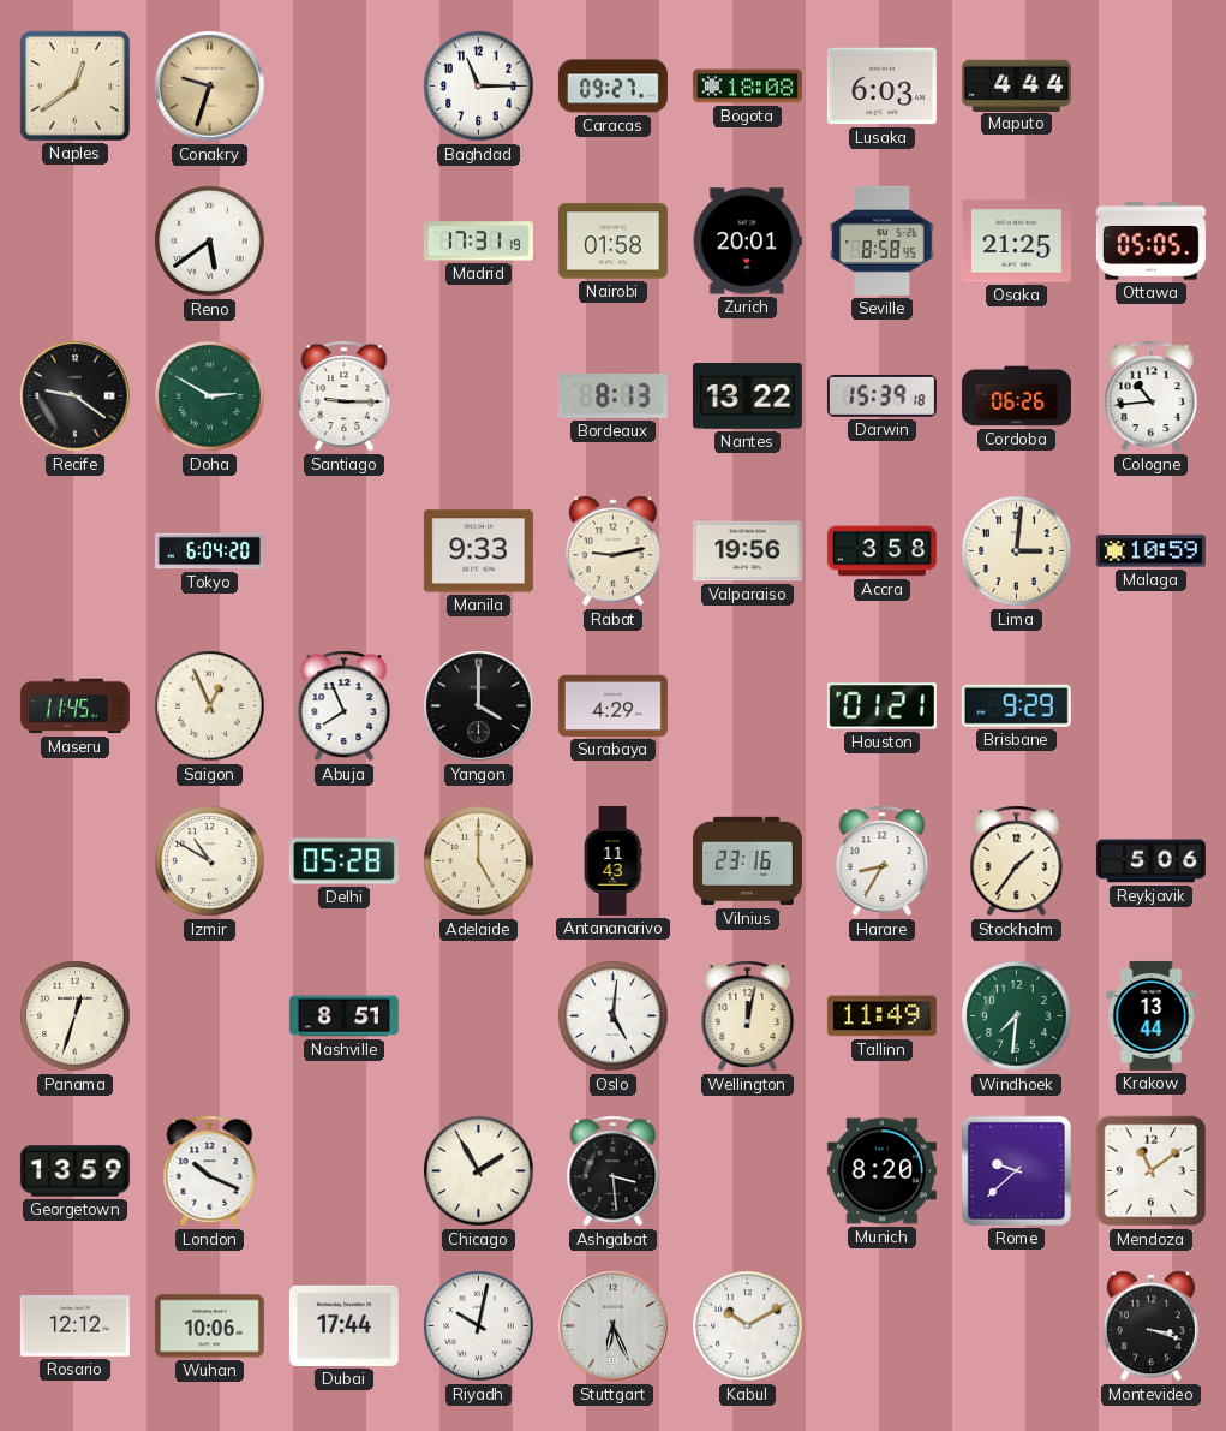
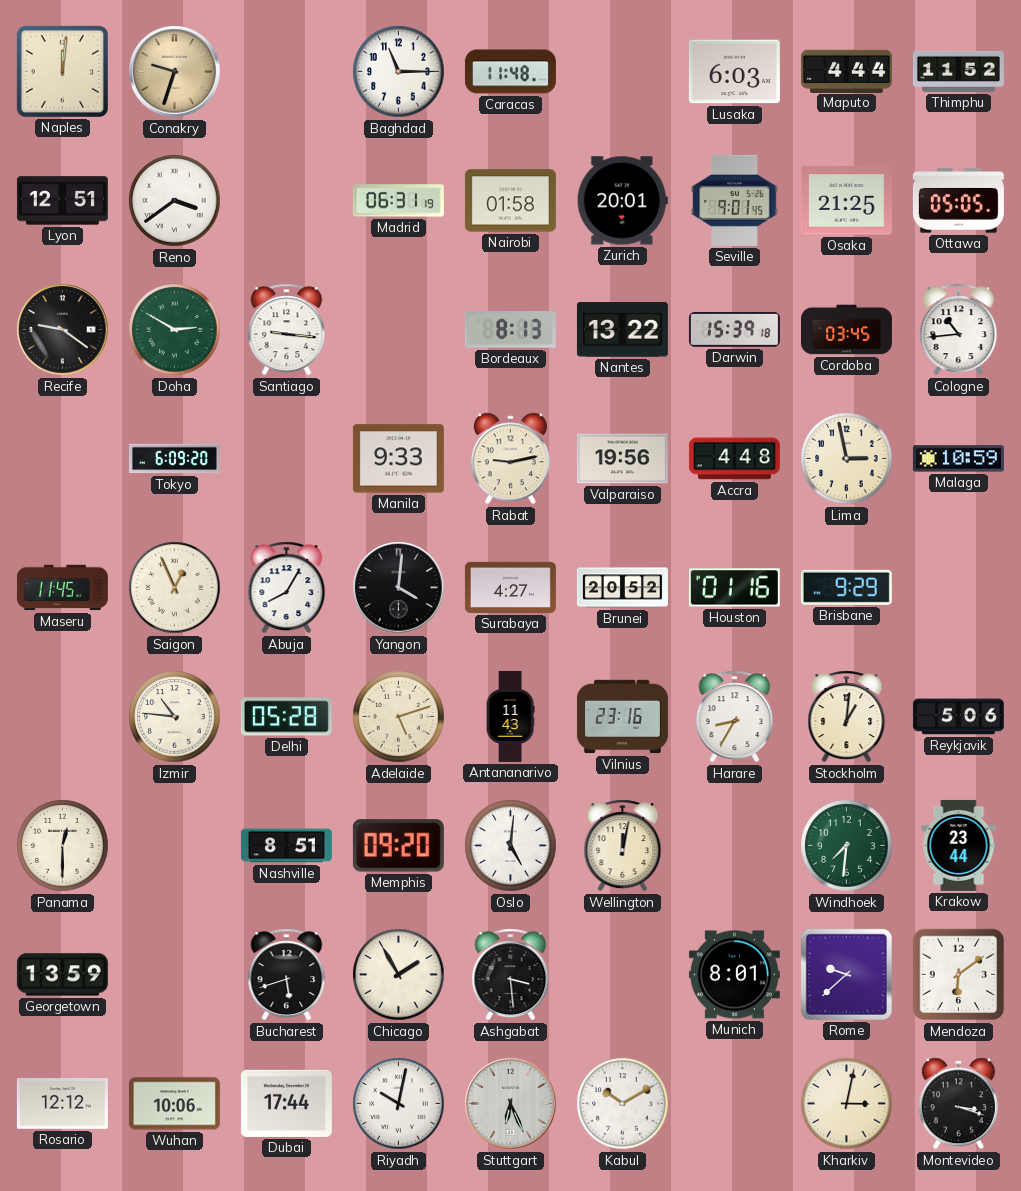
Naples: 12:39 -> 12:01
Caracas: 09:27 -> 11:48
Bogota: 18:08 -> none
Thimphu: none -> 11:52
Lyon: none -> 12:51
Reno: 5:39 -> 3:39
Madrid: 17:31 -> 06:31
Seville: 8:58 -> 9:01
Santiago: 9:15 -> 9:16
Cordoba: 06:26 -> 03:45
Tokyo: 6:04 -> 6:09
Accra: 3:58 -> 4:48
Lima: 3:01 -> 2:58
Abuja: 7:56 -> 8:05
Yangon: 4:00 -> 4:01
Surabaya: 4:29 -> 4:27
Brunei: none -> 20:52
Houston: 01:21 -> 01:16
Izmir: 10:50 -> 10:46
Adelaide: 5:00 -> 5:12
Stockholm: 1:36 -> 1:01
Panama: 12:33 -> 12:30
Memphis: none -> 09:20
Tallinn: 11:49 -> none
Krakow: 13:44 -> 23:44
London: 10:19 -> none
Bucharest: none -> 5:42
Munich: 8:20 -> 8:01
Mendoza: 11:09 -> 6:09
Kharkiv: none -> 3:02
